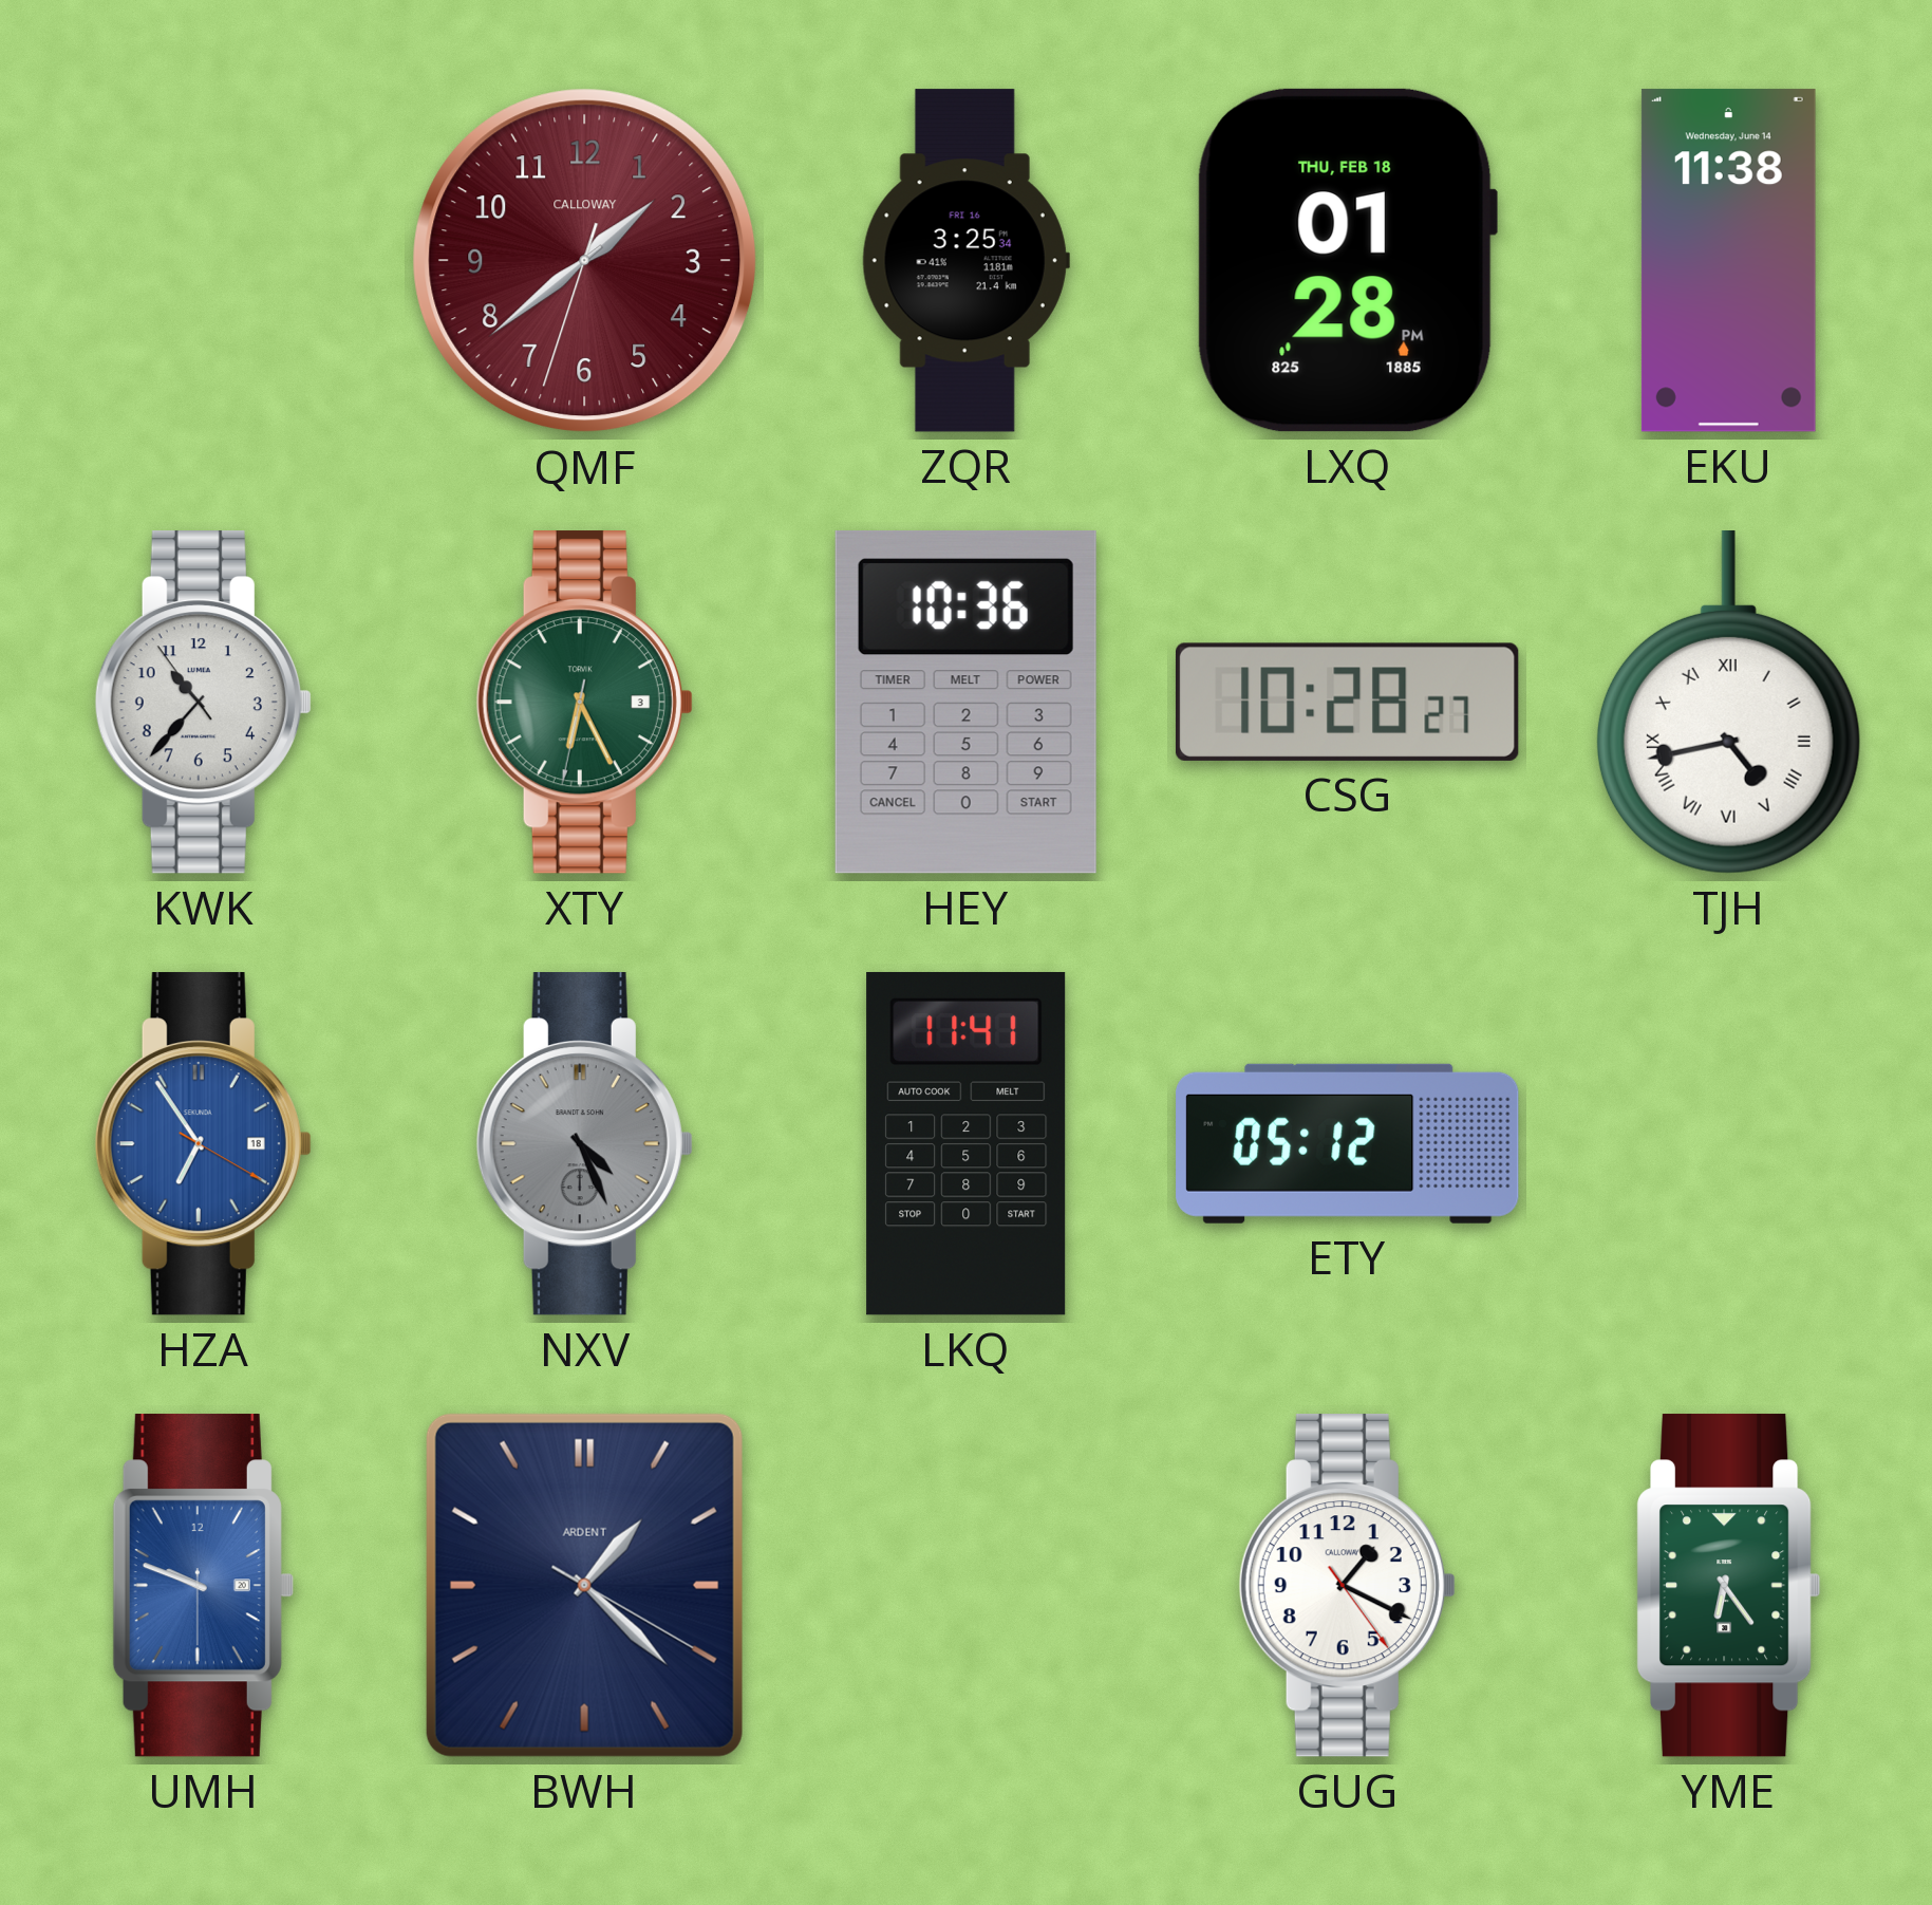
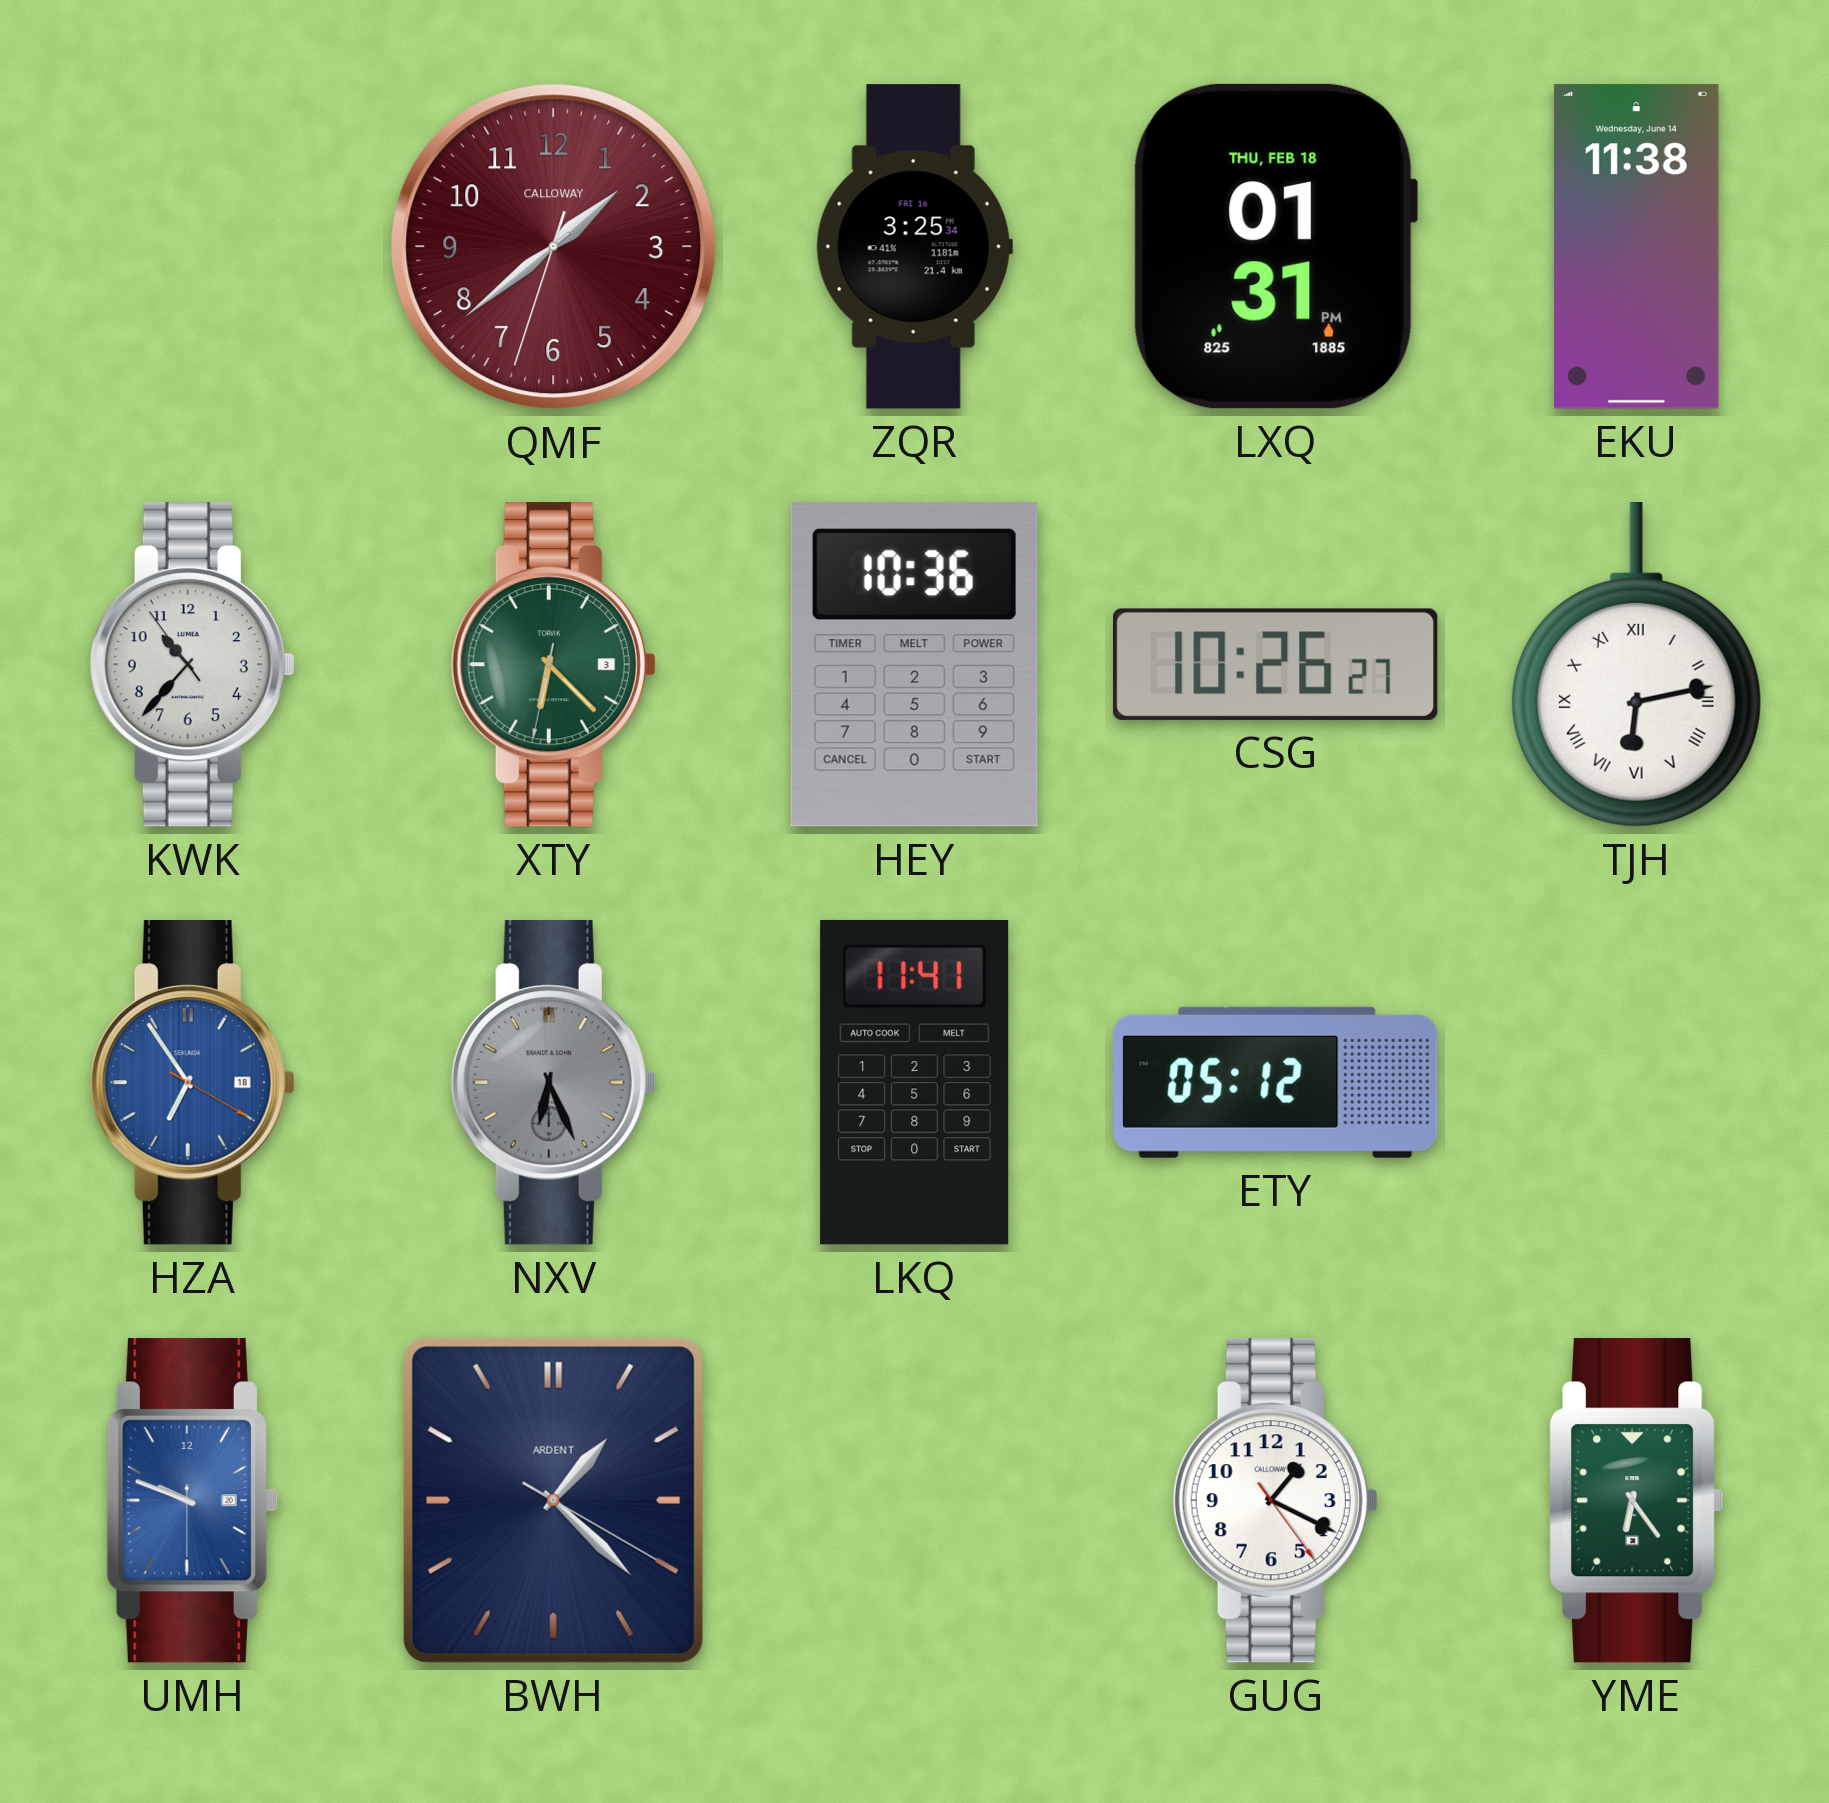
LXQ: 01:28 -> 01:31
XTY: 6:25 -> 6:22
CSG: 10:28 -> 10:26
TJH: 4:43 -> 6:13
NXV: 4:26 -> 6:26
